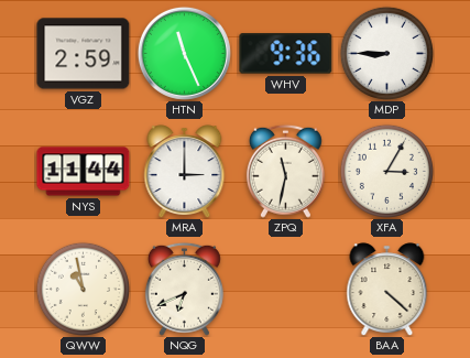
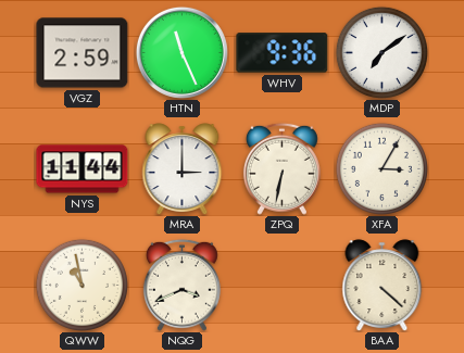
MDP: 8:45 -> 7:09
ZPQ: 11:32 -> 6:32
NQG: 6:41 -> 3:41
